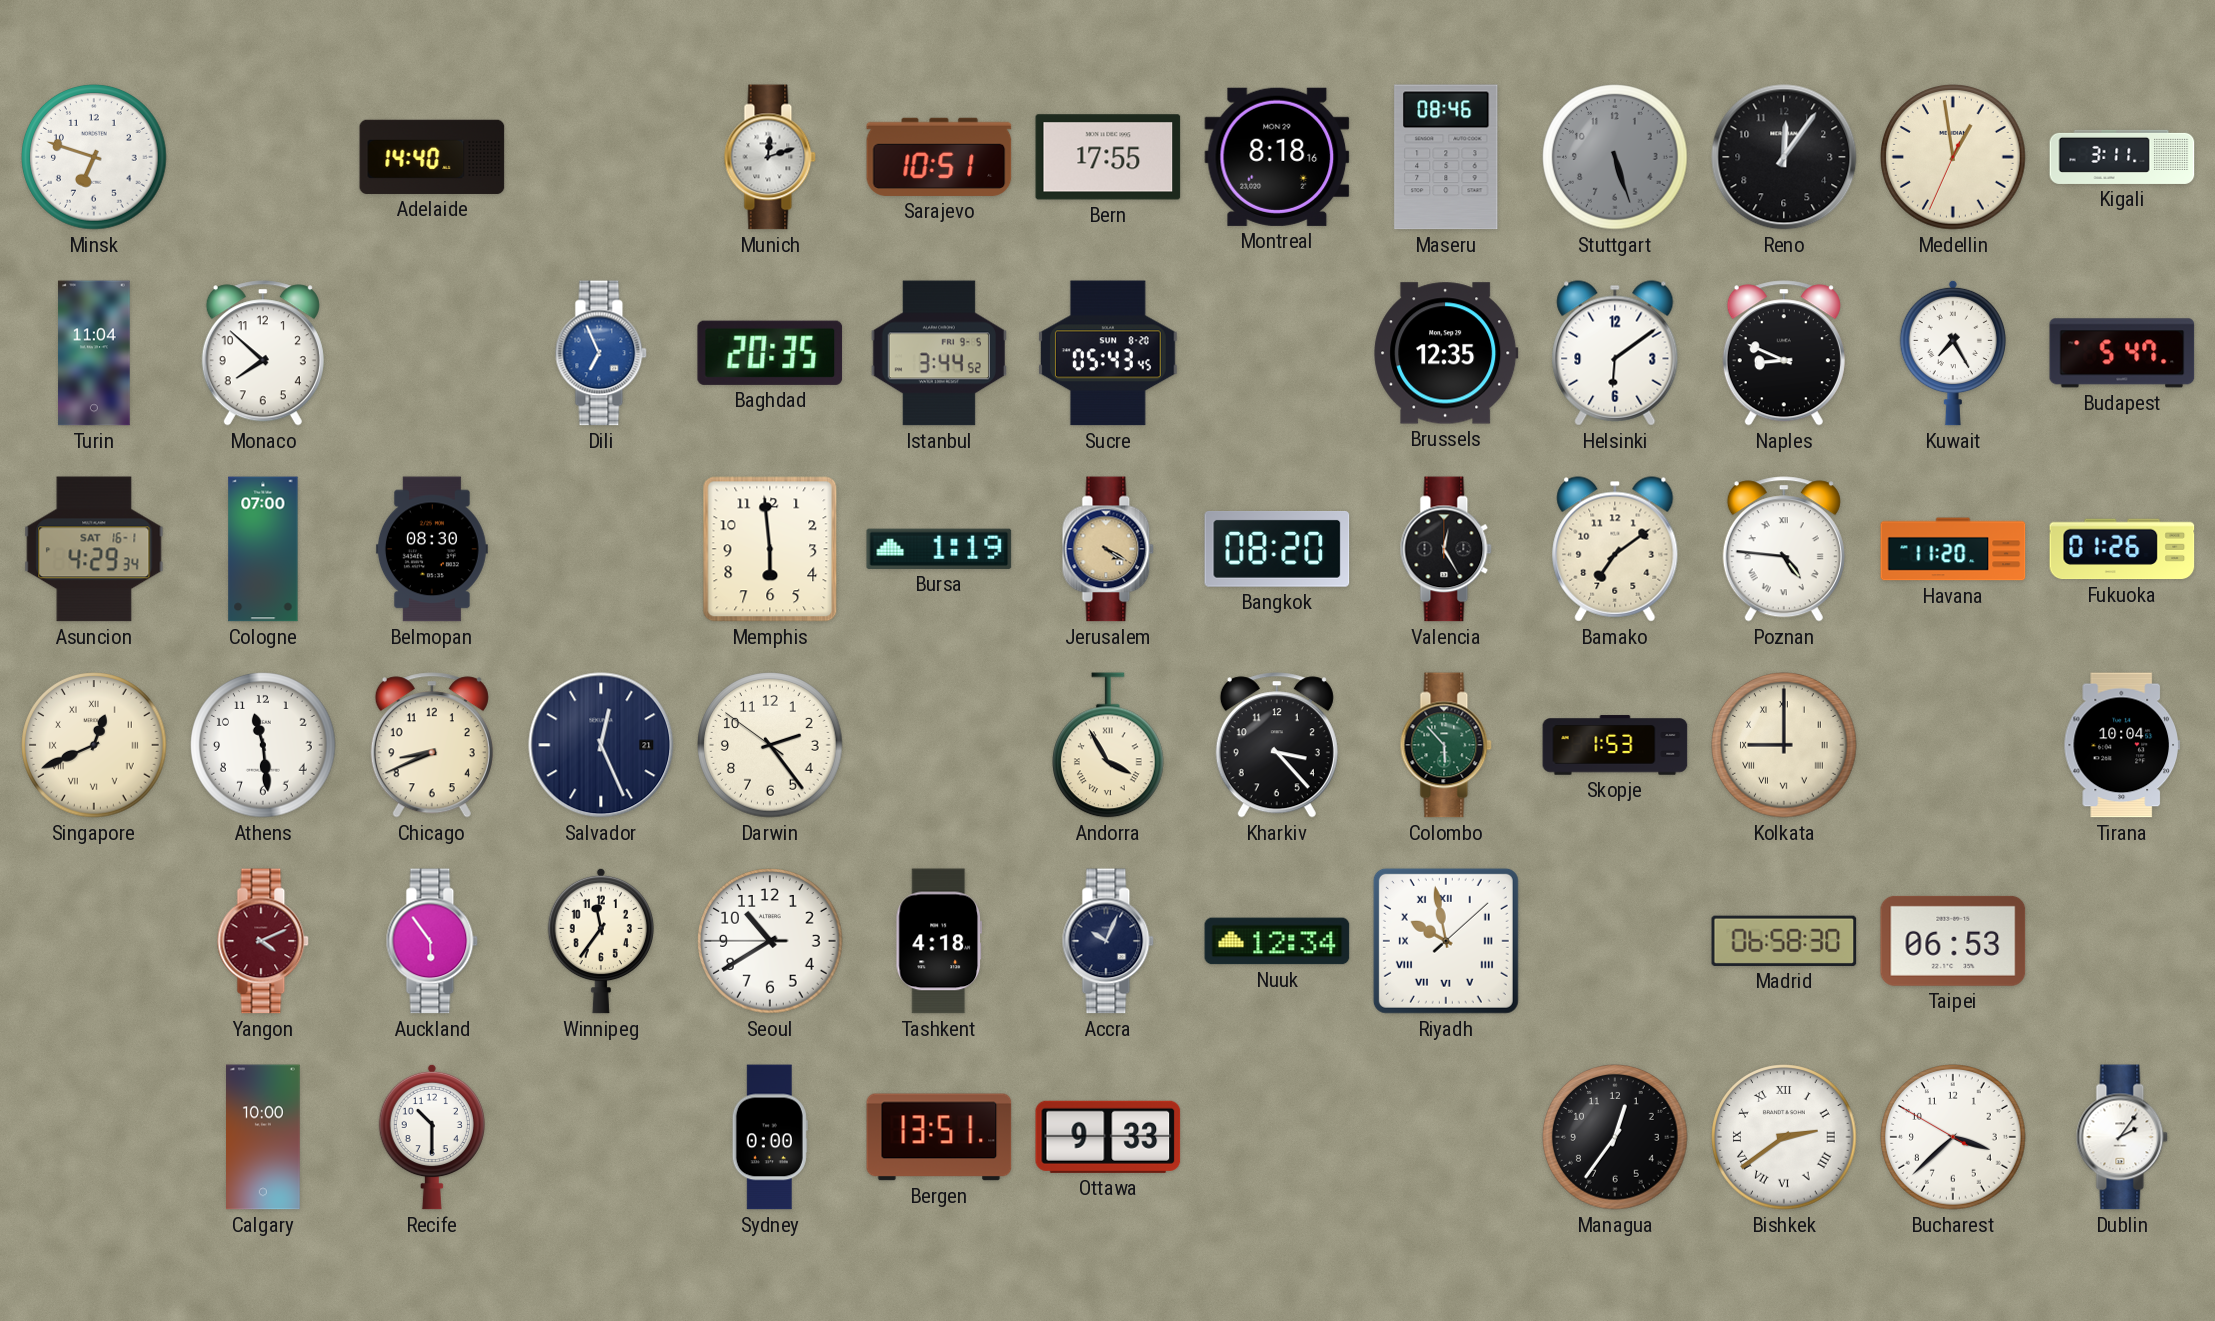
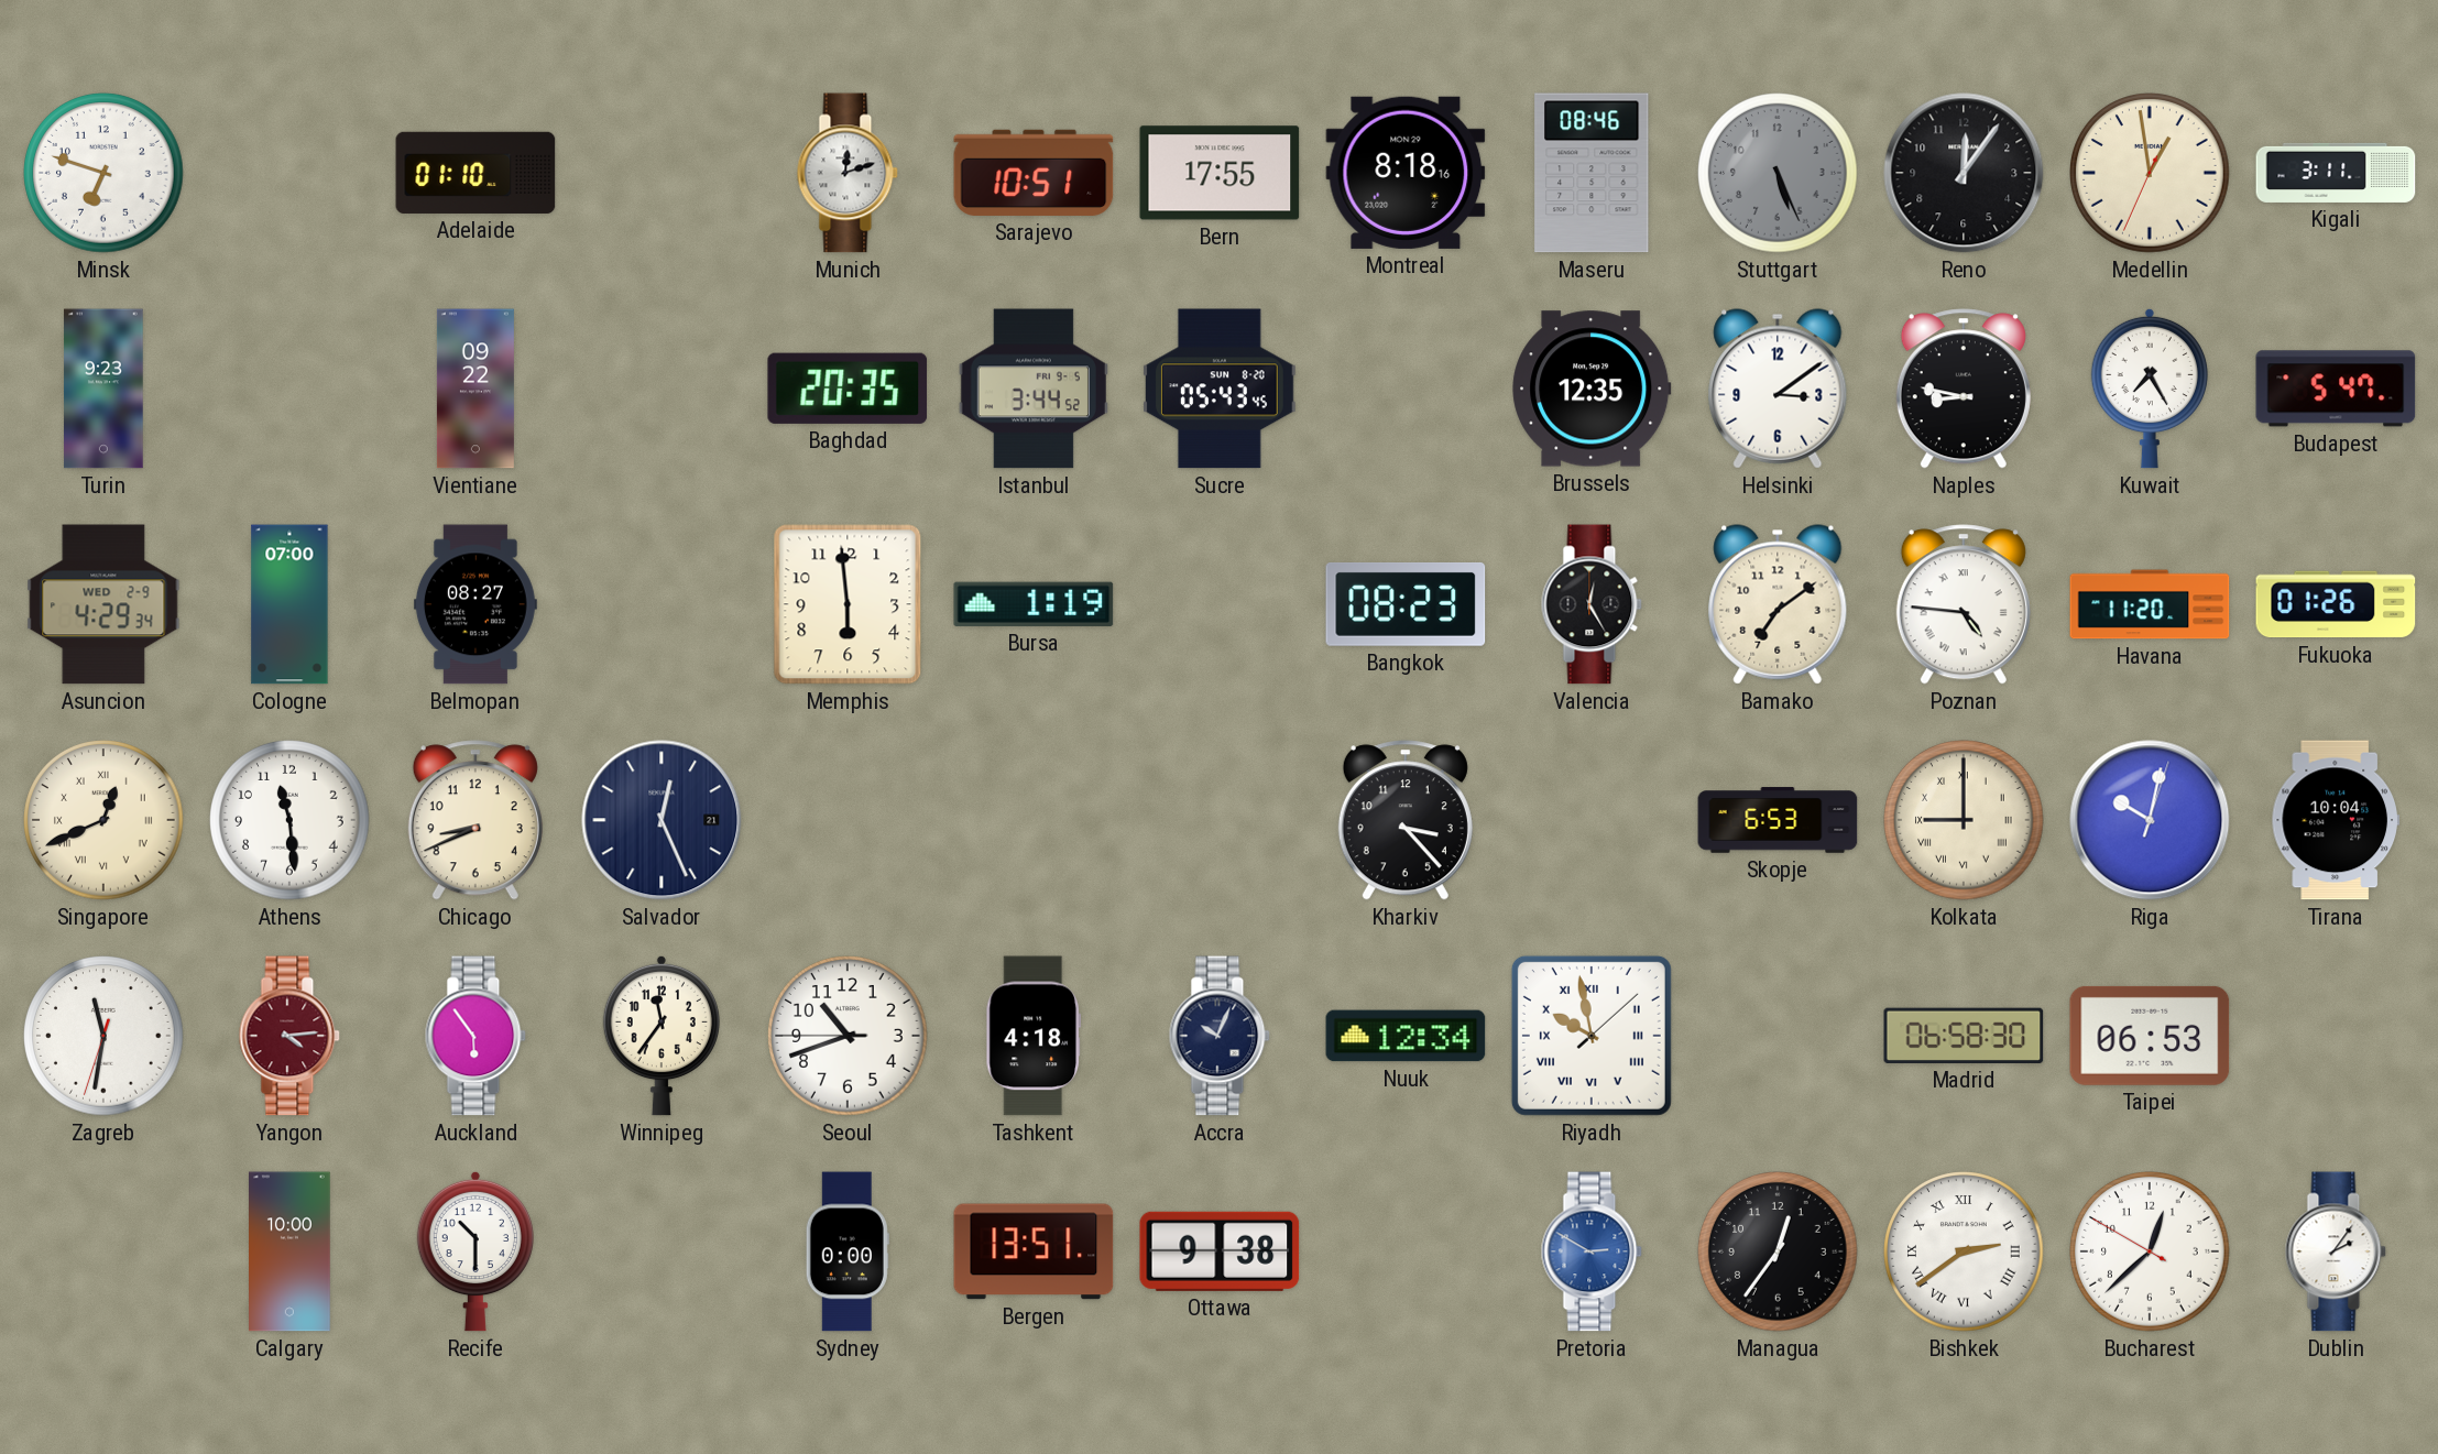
Adelaide: 14:40 -> 01:10
Stuttgart: 5:27 -> 5:26
Turin: 11:04 -> 9:23
Monaco: 7:52 -> none
Vientiane: none -> 09:22
Dili: 6:56 -> none
Helsinki: 6:09 -> 3:09
Naples: 8:49 -> 8:47
Asuncion date: SAT 16-1 -> WED 2-9
Belmopan: 08:30 -> 08:27
Jerusalem: 4:20 -> none
Bangkok: 08:20 -> 08:23
Darwin: 2:23 -> none
Andorra: 3:55 -> none
Colombo: 5:53 -> none
Skopje: 1:53 -> 6:53
Riga: none -> 10:02
Zagreb: none -> 11:31
Yangon: 4:11 -> 4:14
Seoul: 10:39 -> 10:41
Ottawa: 9:33 -> 9:38
Pretoria: none -> 2:50
Bucharest: 3:37 -> 12:37
